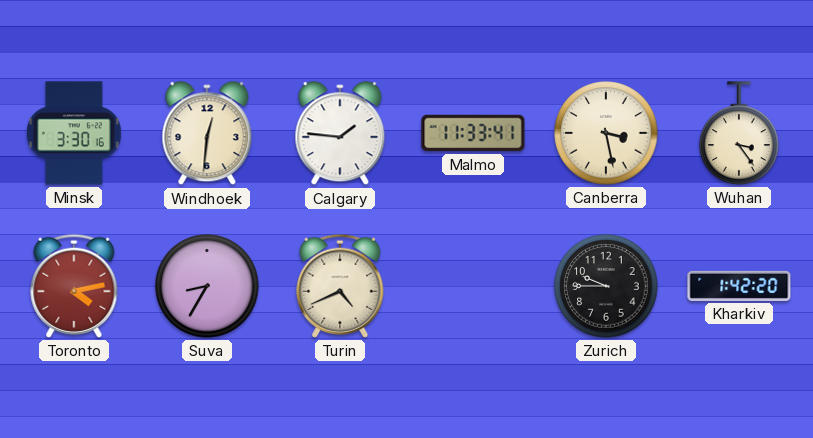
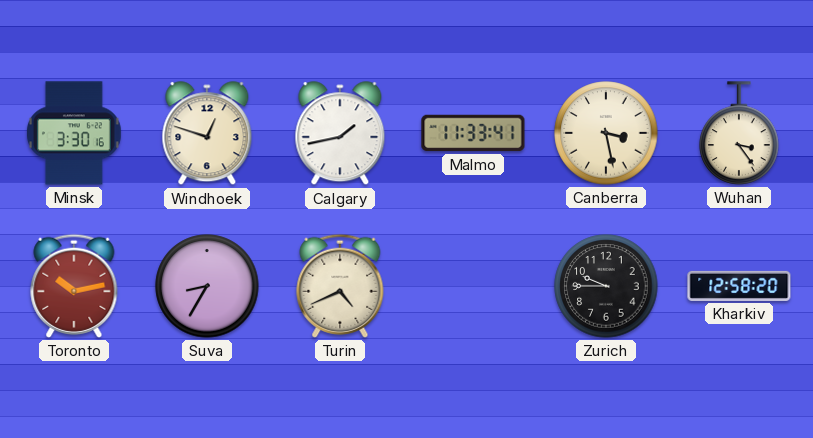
Windhoek: 12:31 -> 12:48
Calgary: 1:46 -> 1:43
Toronto: 4:13 -> 10:13
Kharkiv: 1:42 -> 12:58
